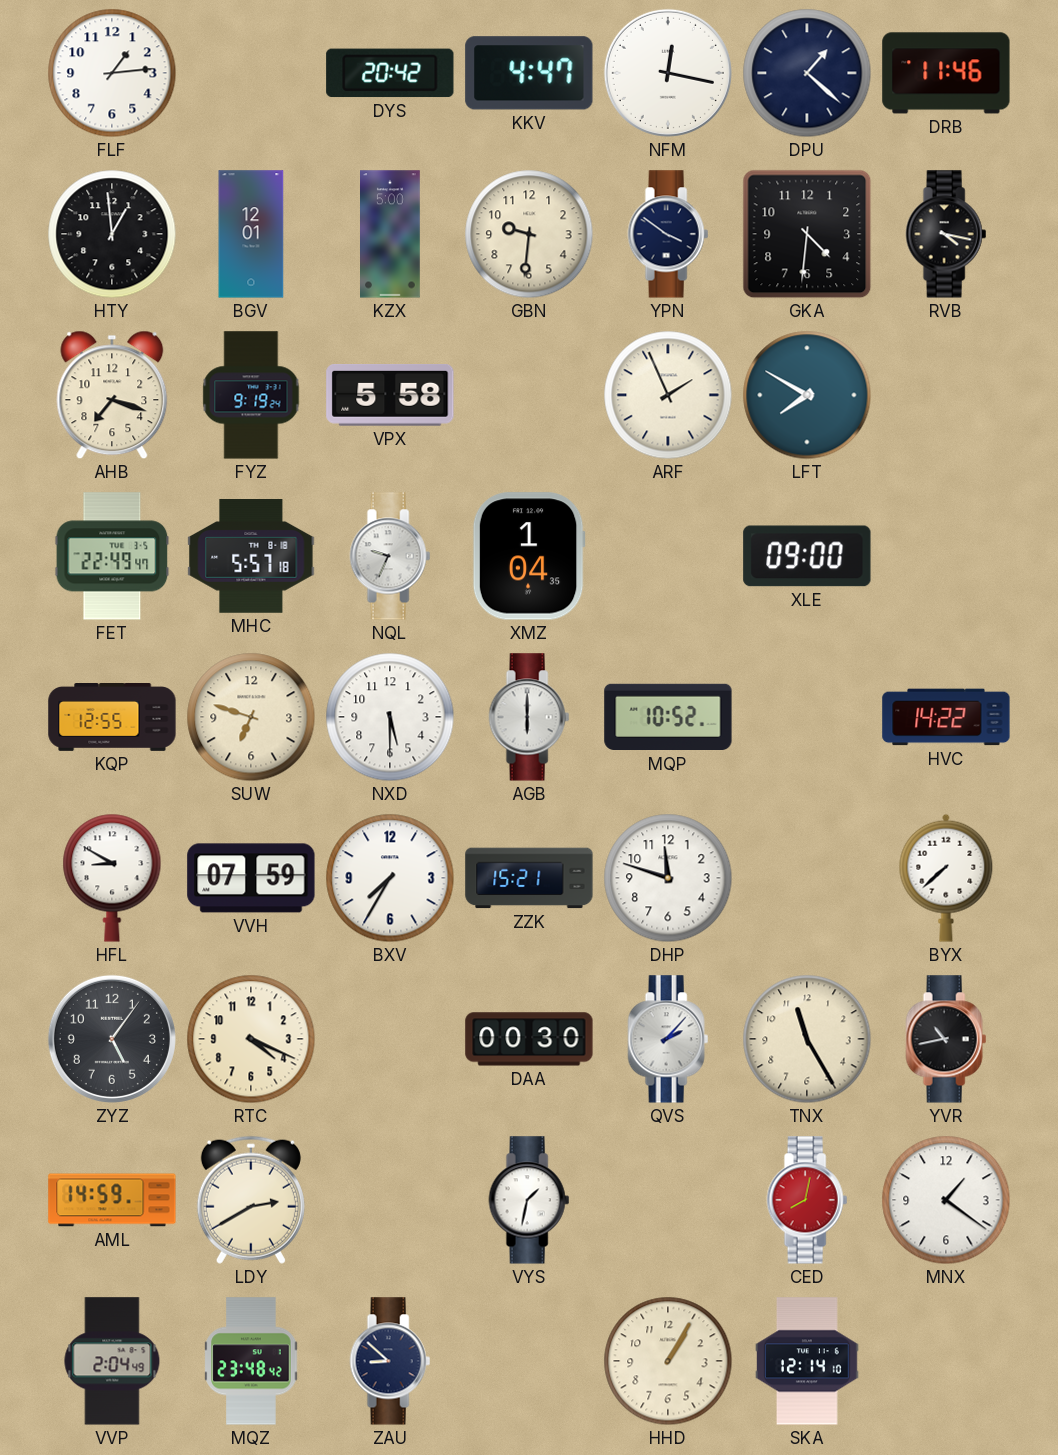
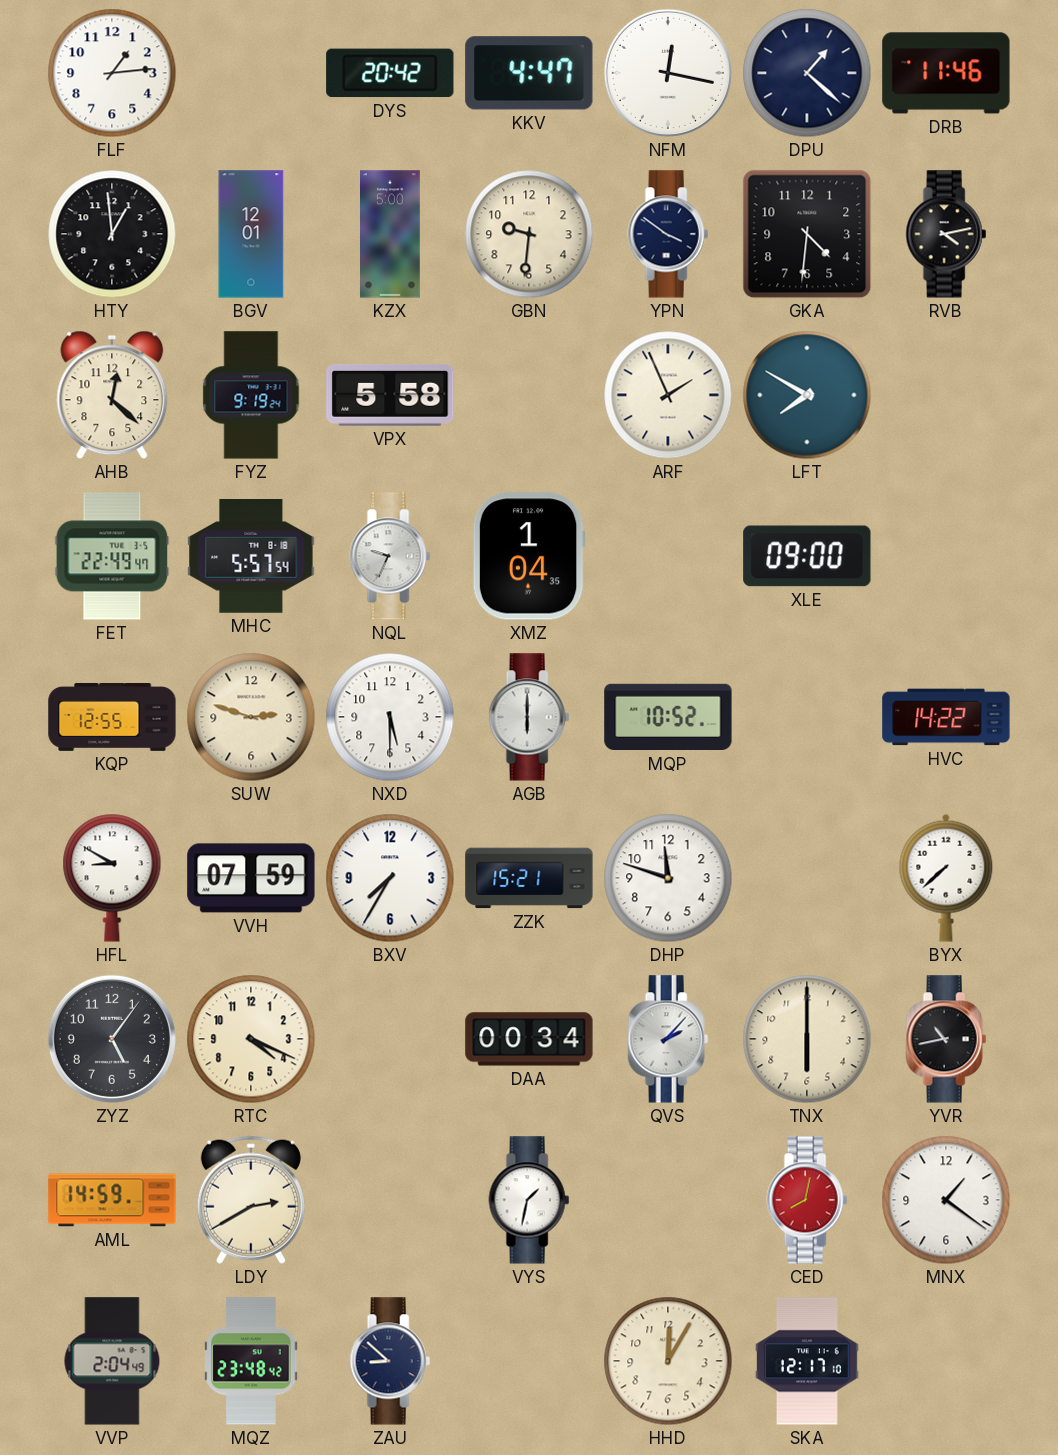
RVB: 4:17 -> 4:13
AHB: 7:18 -> 12:22
MHC: 5:57:18 -> 5:57:54
SUW: 6:48 -> 2:48
DAA: 00:30 -> 00:34
TNX: 11:25 -> 6:00
HHD: 1:05 -> 12:05
SKA: 12:14 -> 12:17
